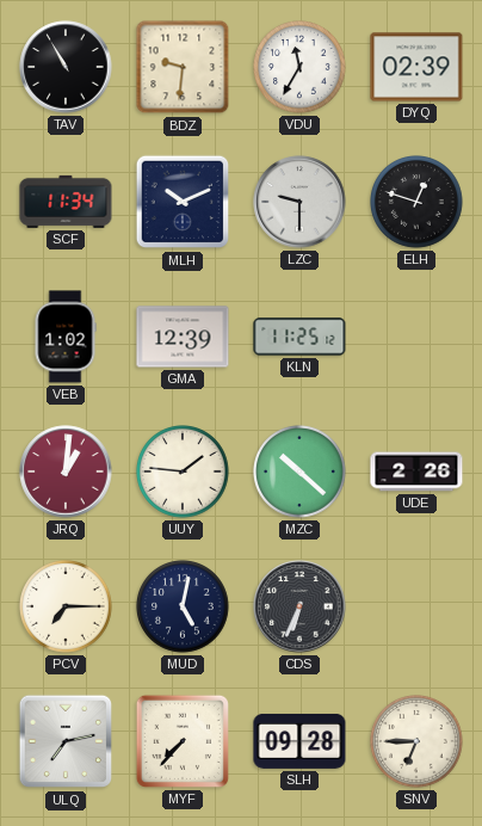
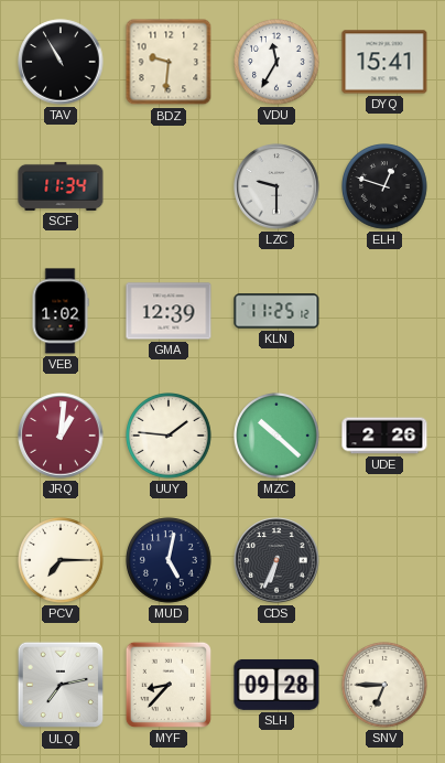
DYQ: 02:39 -> 15:41
MLH: 10:11 -> none
MYF: 7:37 -> 8:37
